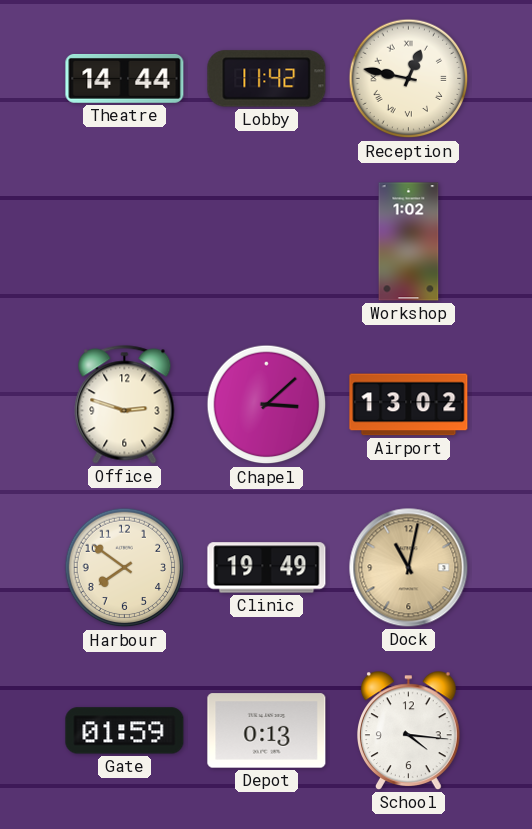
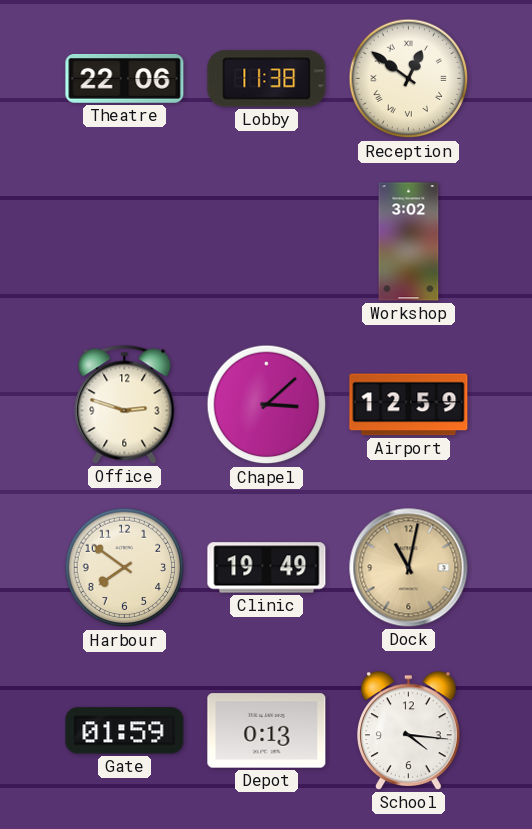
Theatre: 14:44 -> 22:06
Lobby: 11:42 -> 11:38
Reception: 12:47 -> 12:51
Workshop: 1:02 -> 3:02
Airport: 13:02 -> 12:59
